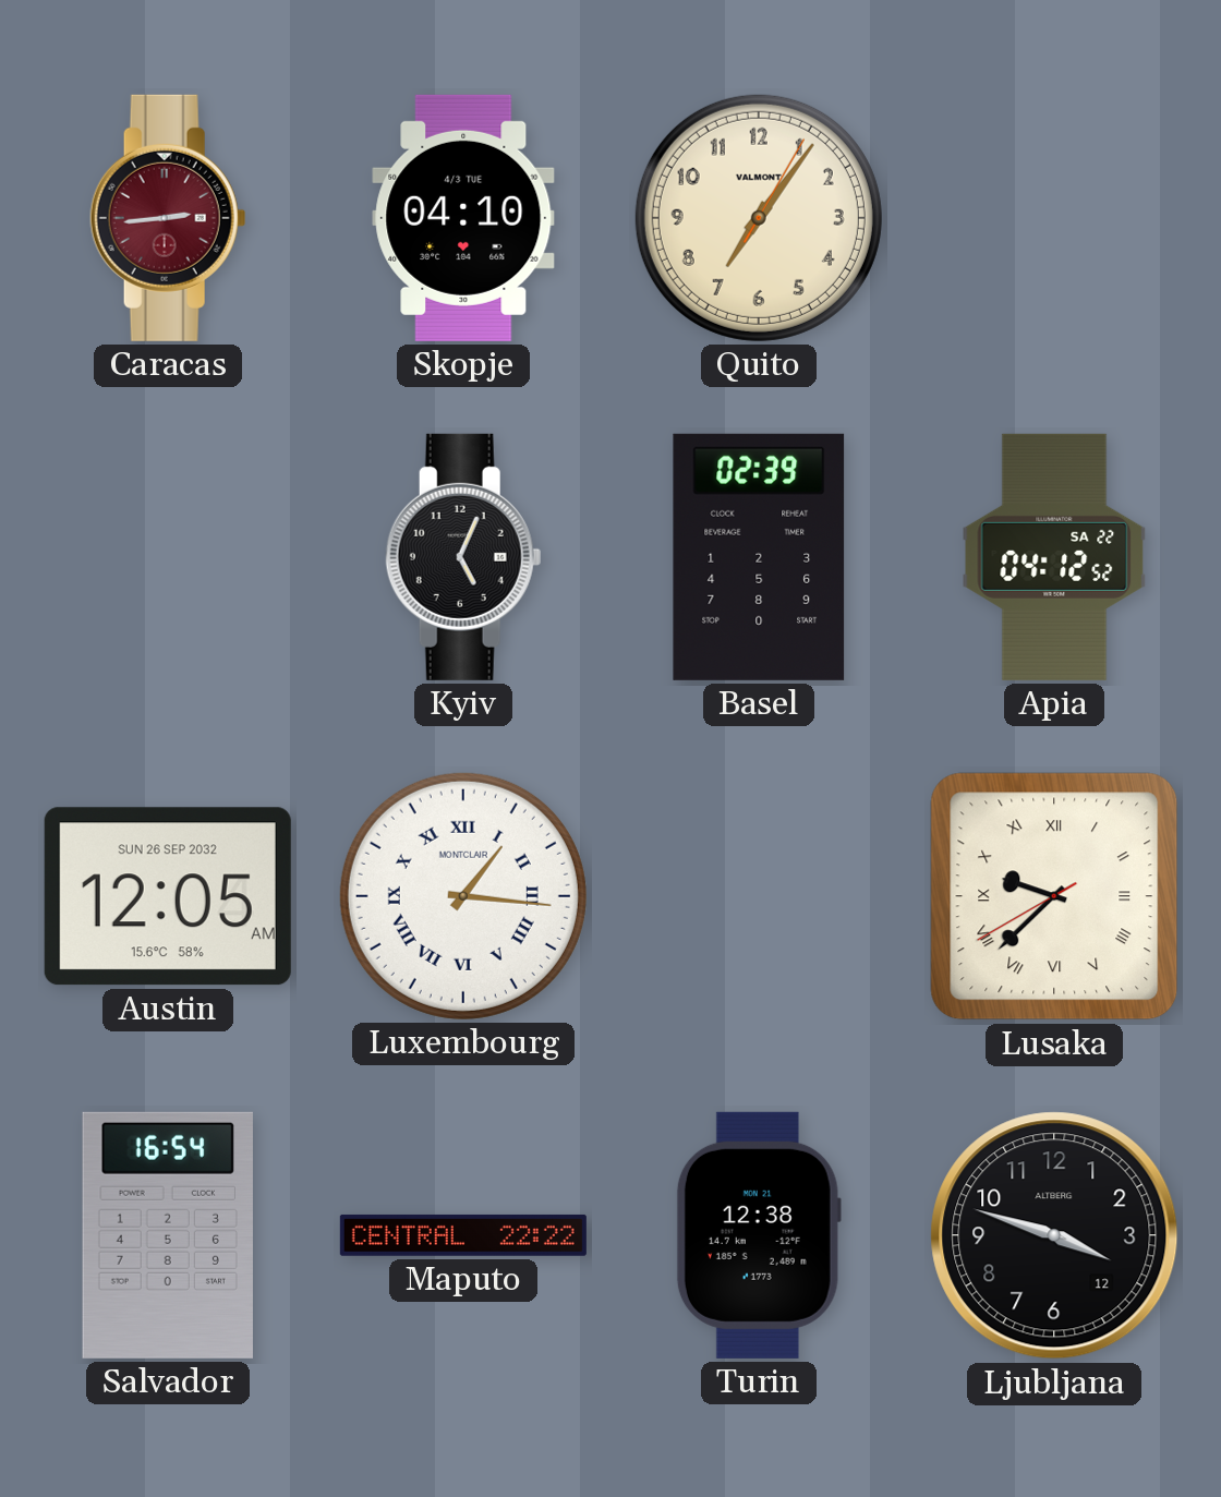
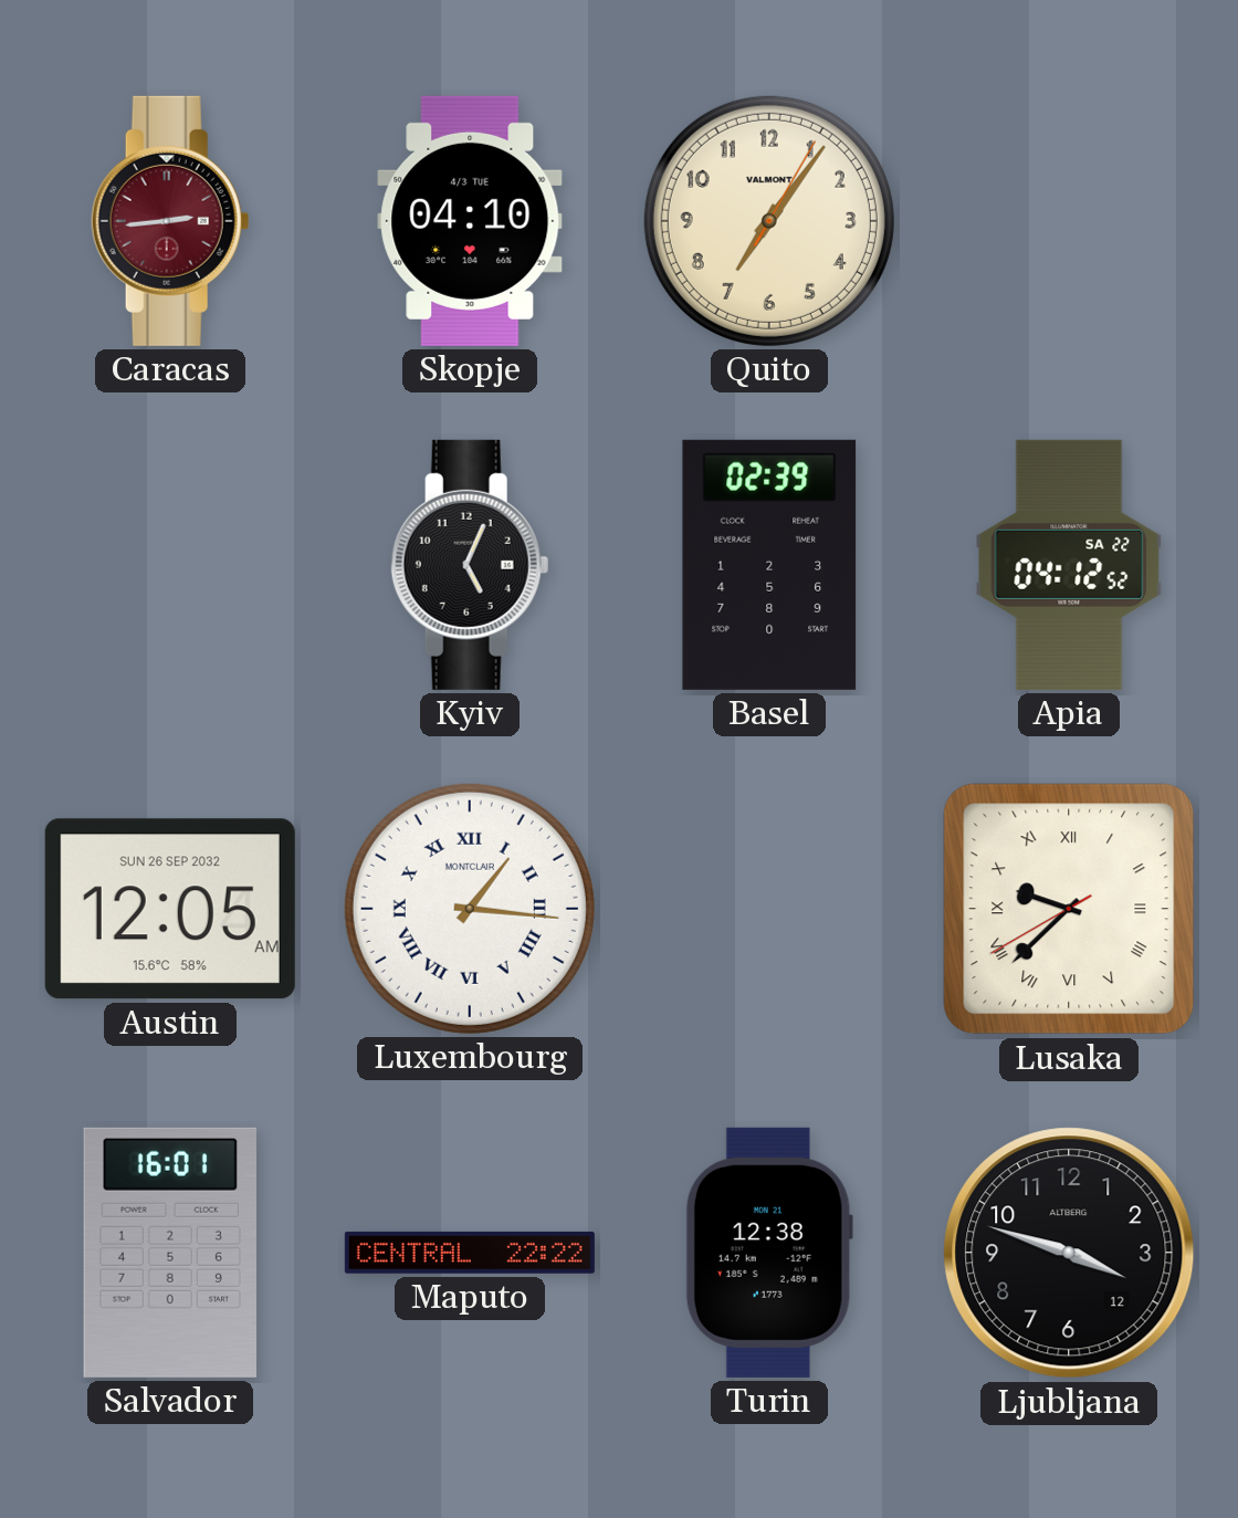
Salvador: 16:54 -> 16:01
